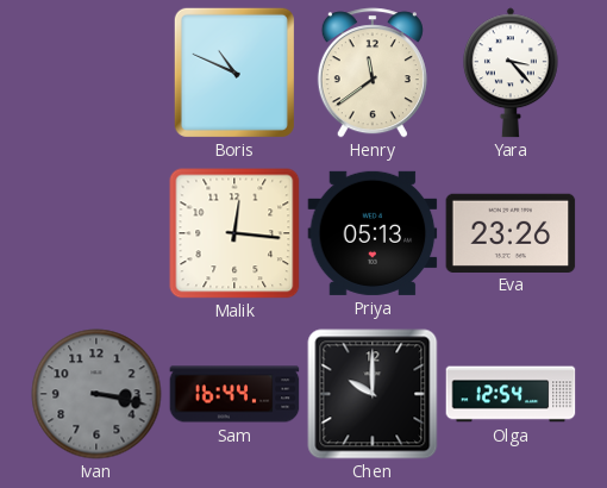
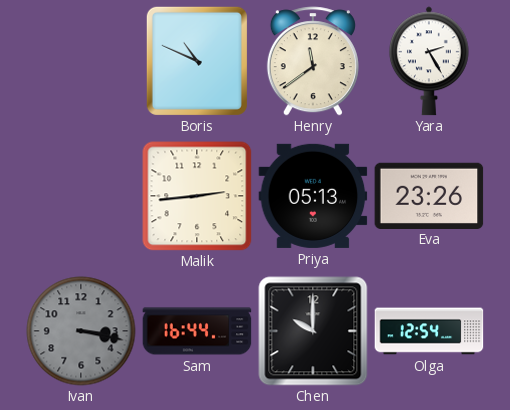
Yara: 3:23 -> 2:25
Malik: 12:16 -> 2:44
